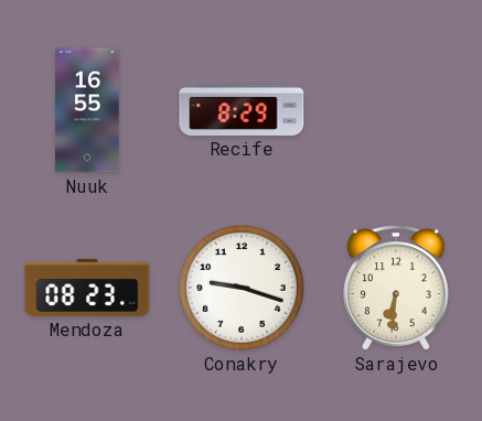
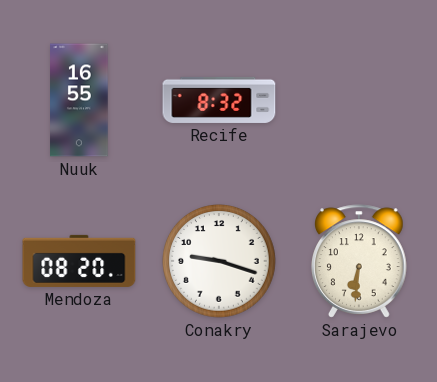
Recife: 8:29 -> 8:32
Mendoza: 08:23 -> 08:20
